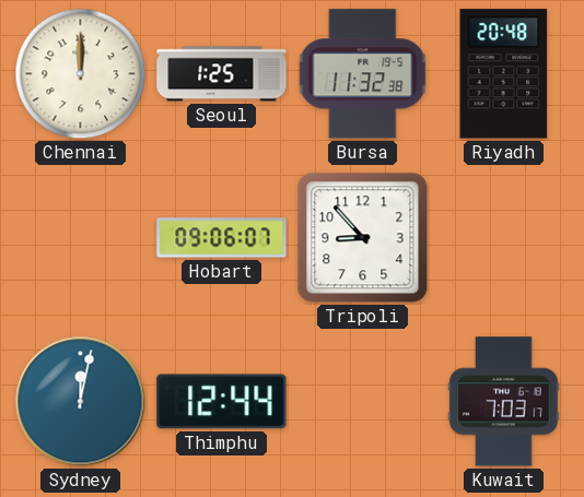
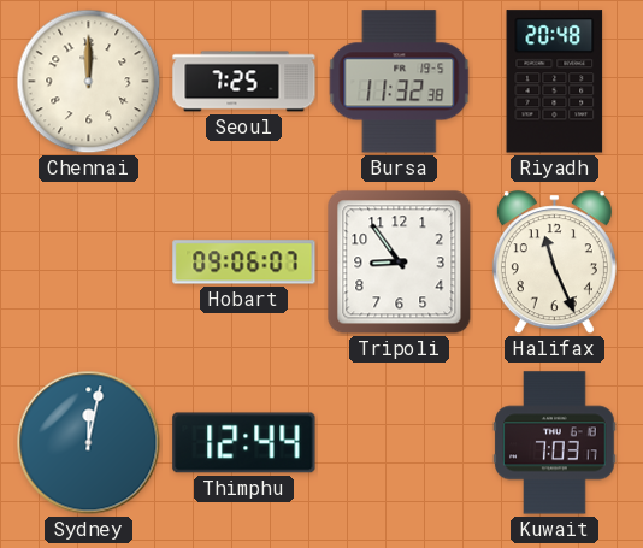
Seoul: 1:25 -> 7:25
Tripoli: 8:53 -> 8:54
Halifax: none -> 11:26
